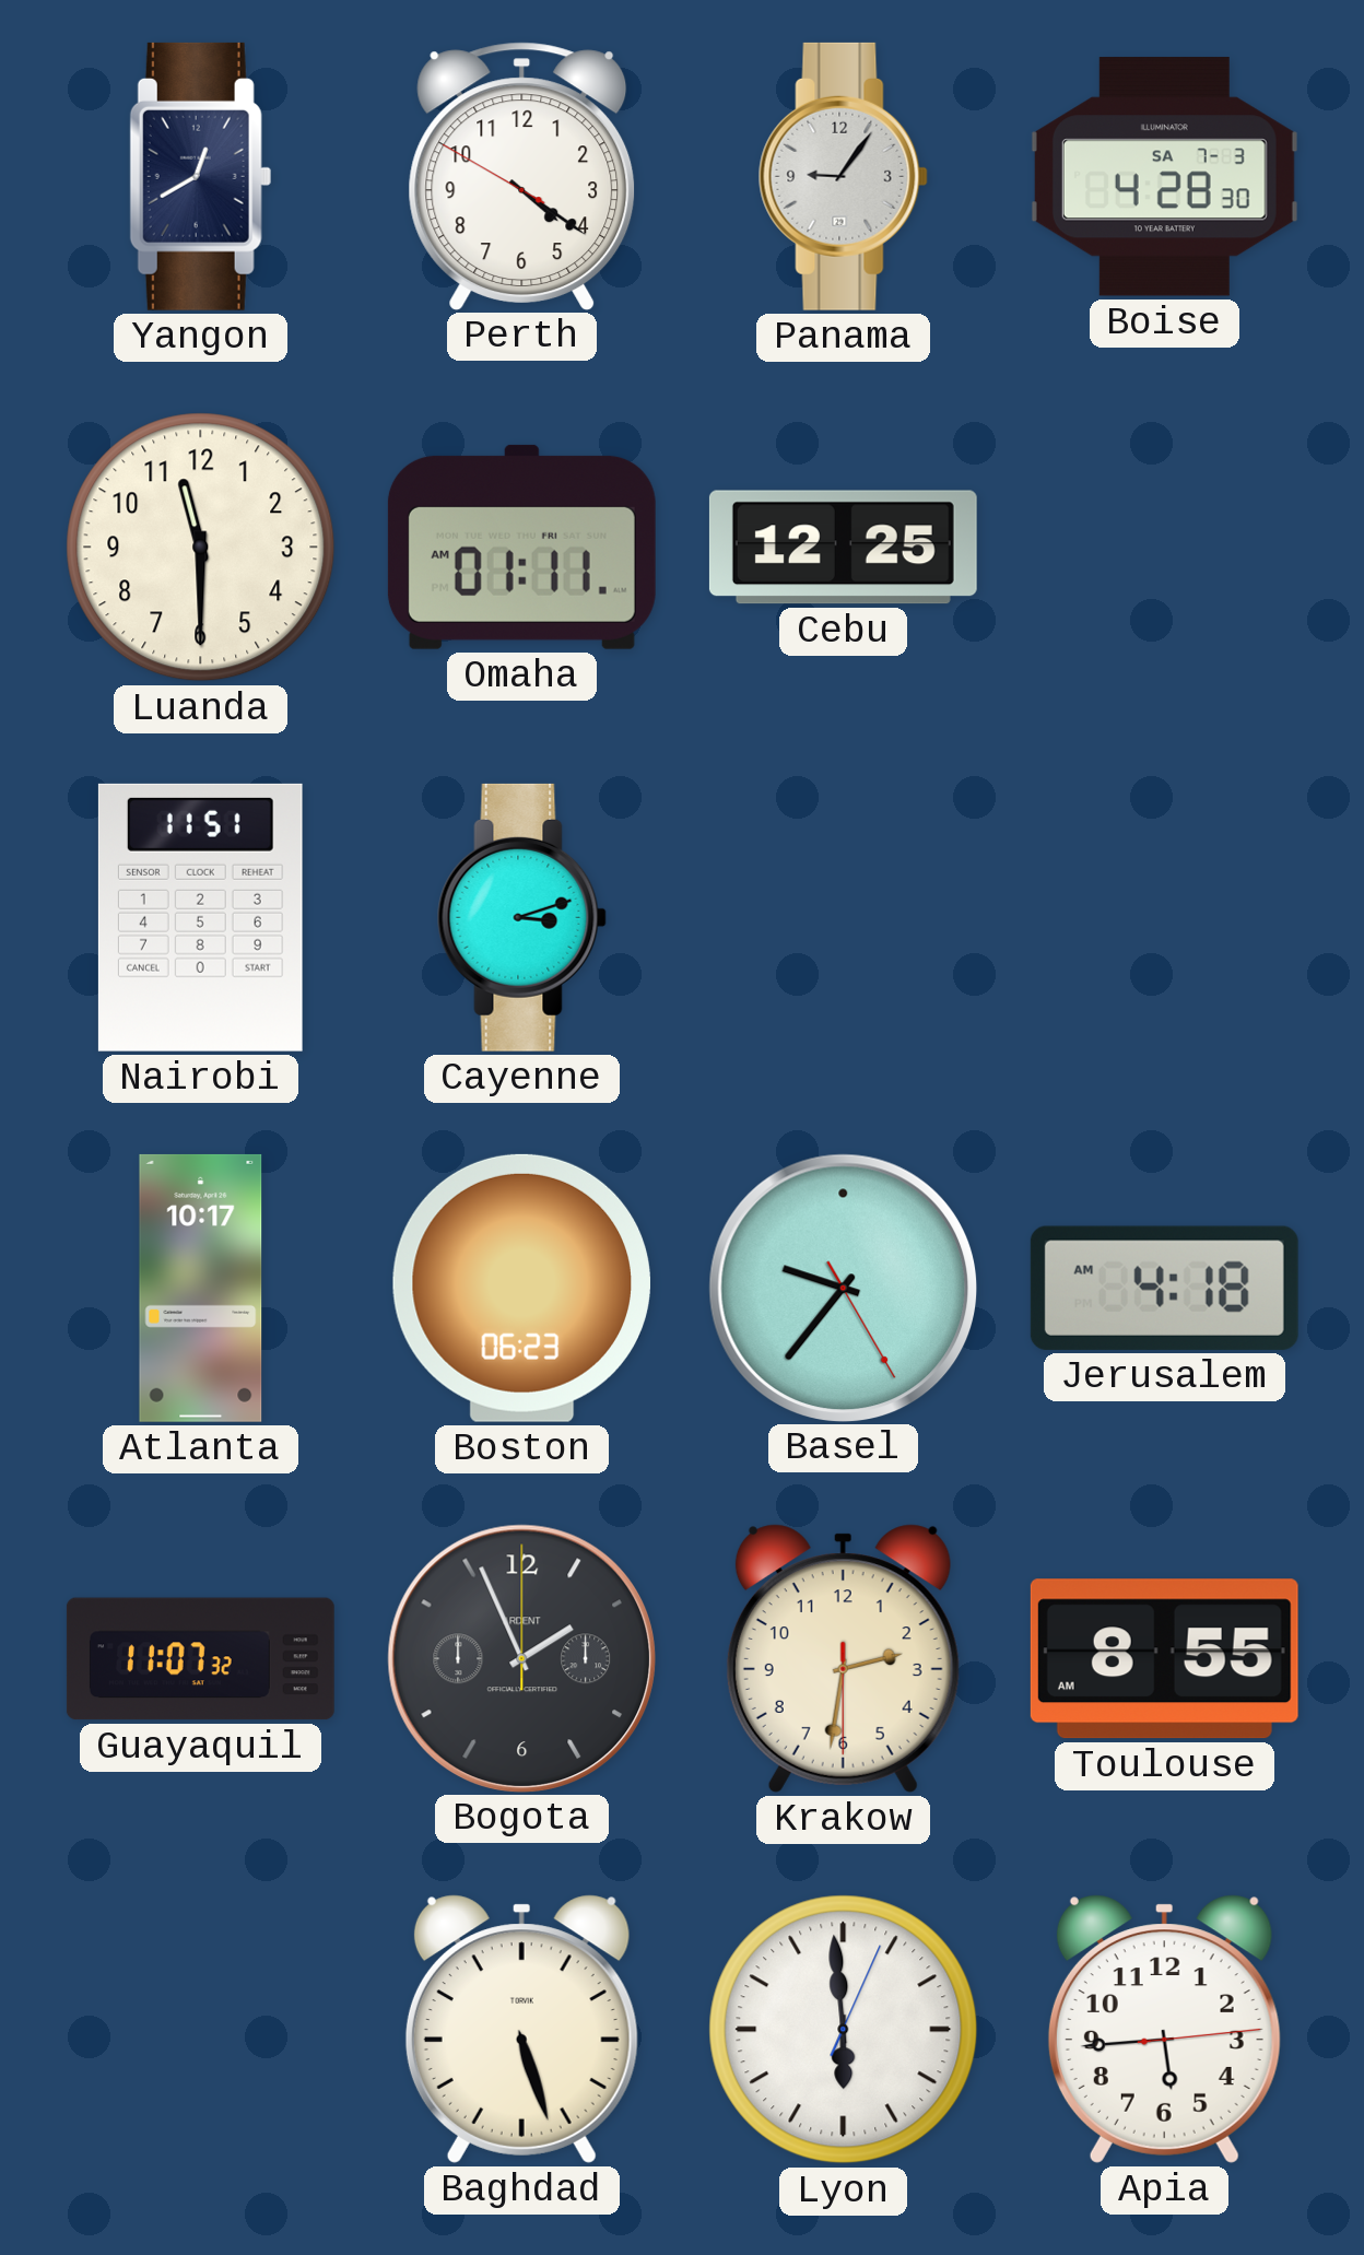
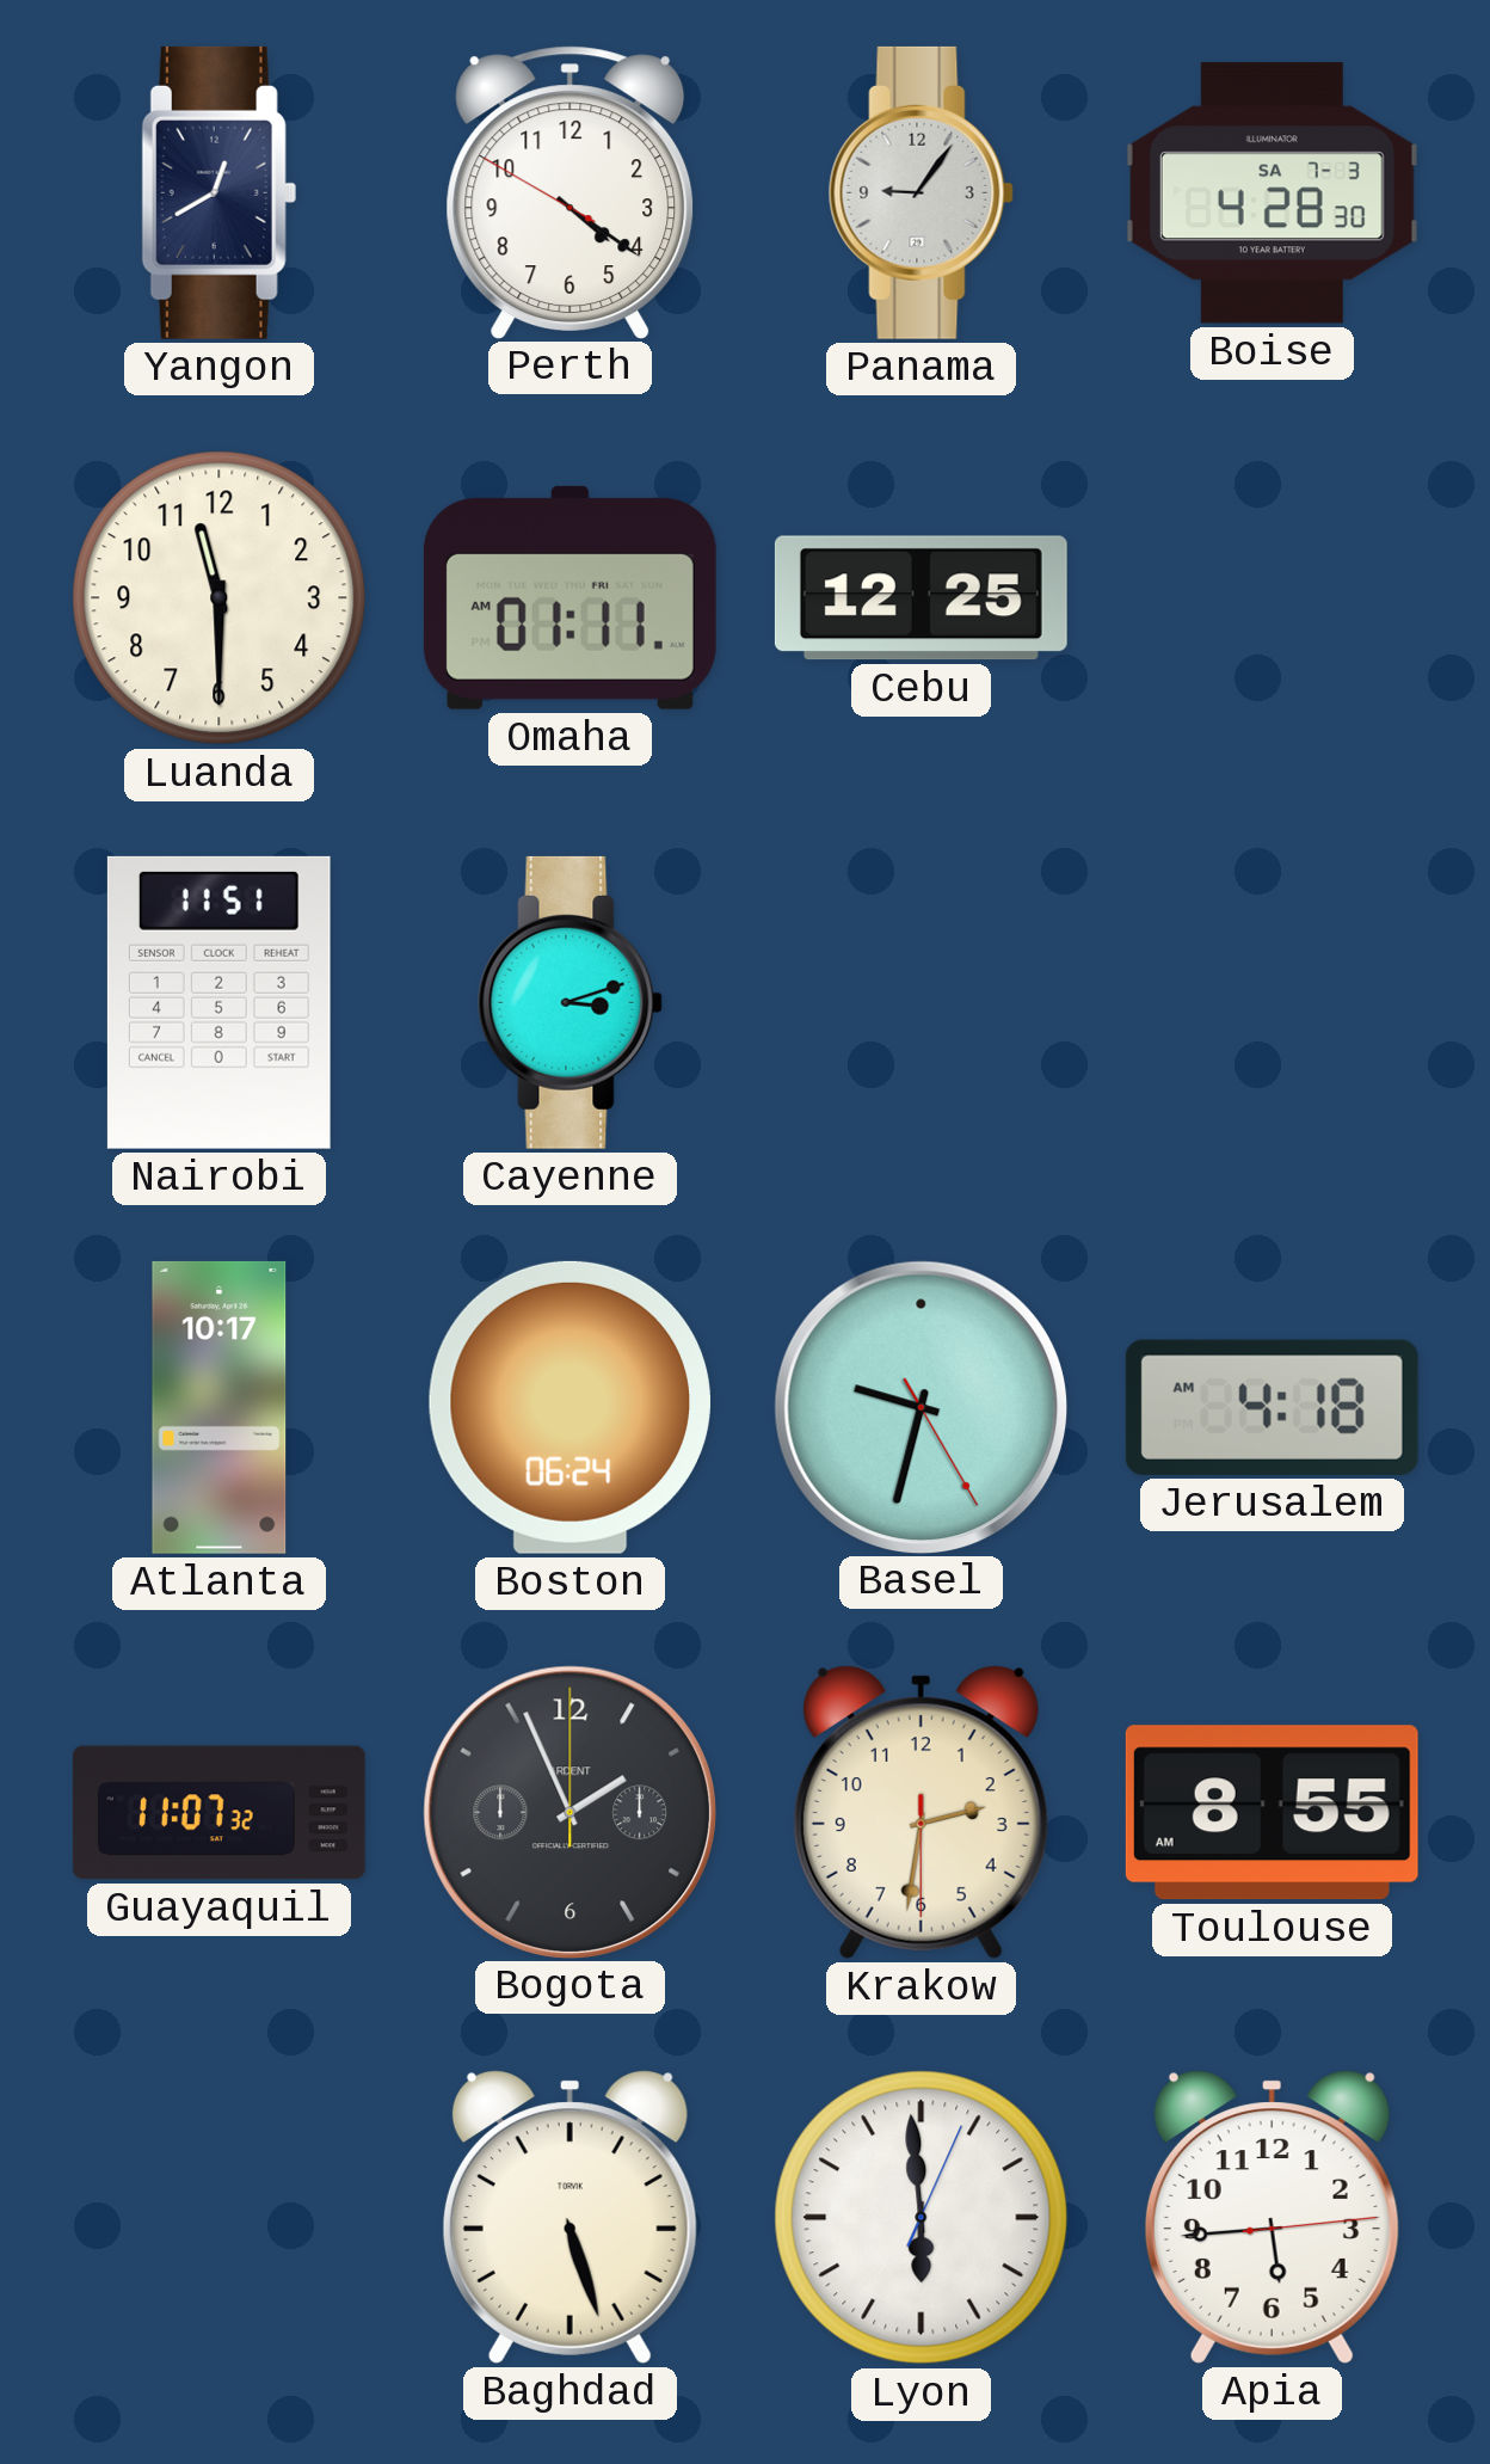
Boston: 06:23 -> 06:24
Basel: 9:36 -> 9:32
